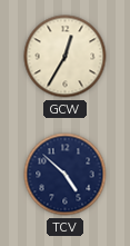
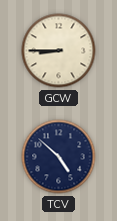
GCW: 12:35 -> 8:45
